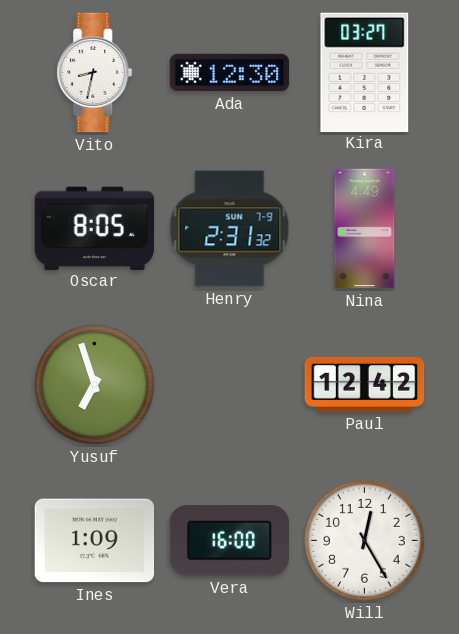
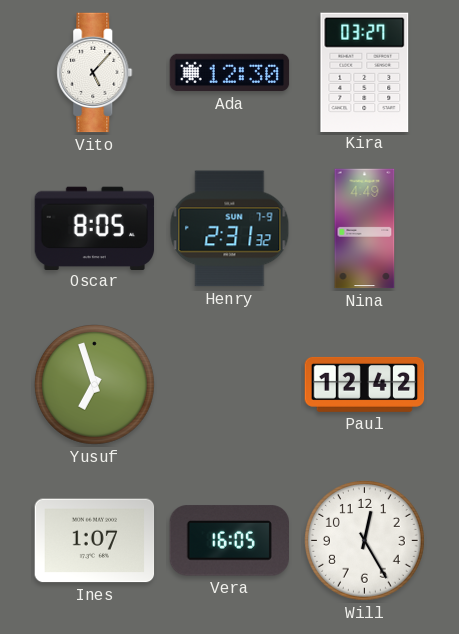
Vito: 8:32 -> 5:07
Ines: 1:09 -> 1:07
Vera: 16:00 -> 16:05
